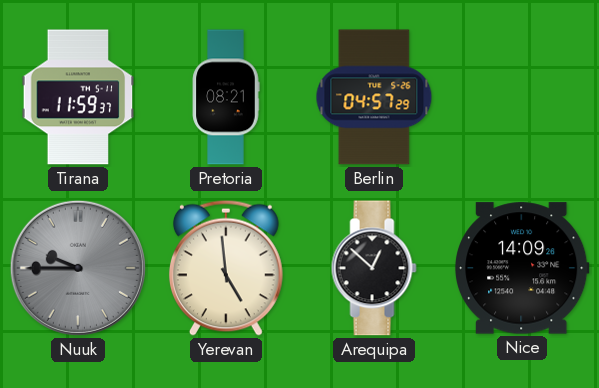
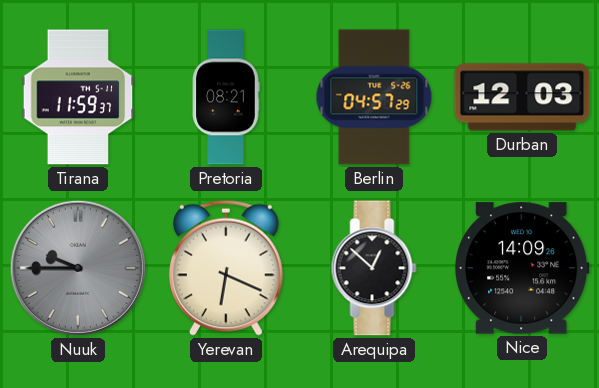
Durban: none -> 12:03
Yerevan: 4:59 -> 6:19
